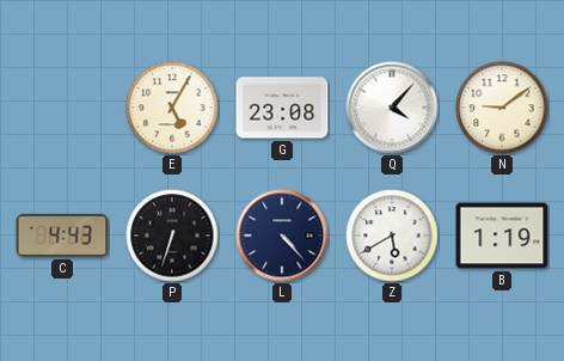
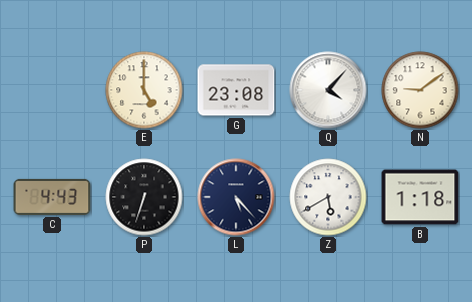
E: 5:05 -> 5:00
L: 4:23 -> 5:23
B: 1:19 -> 1:18
